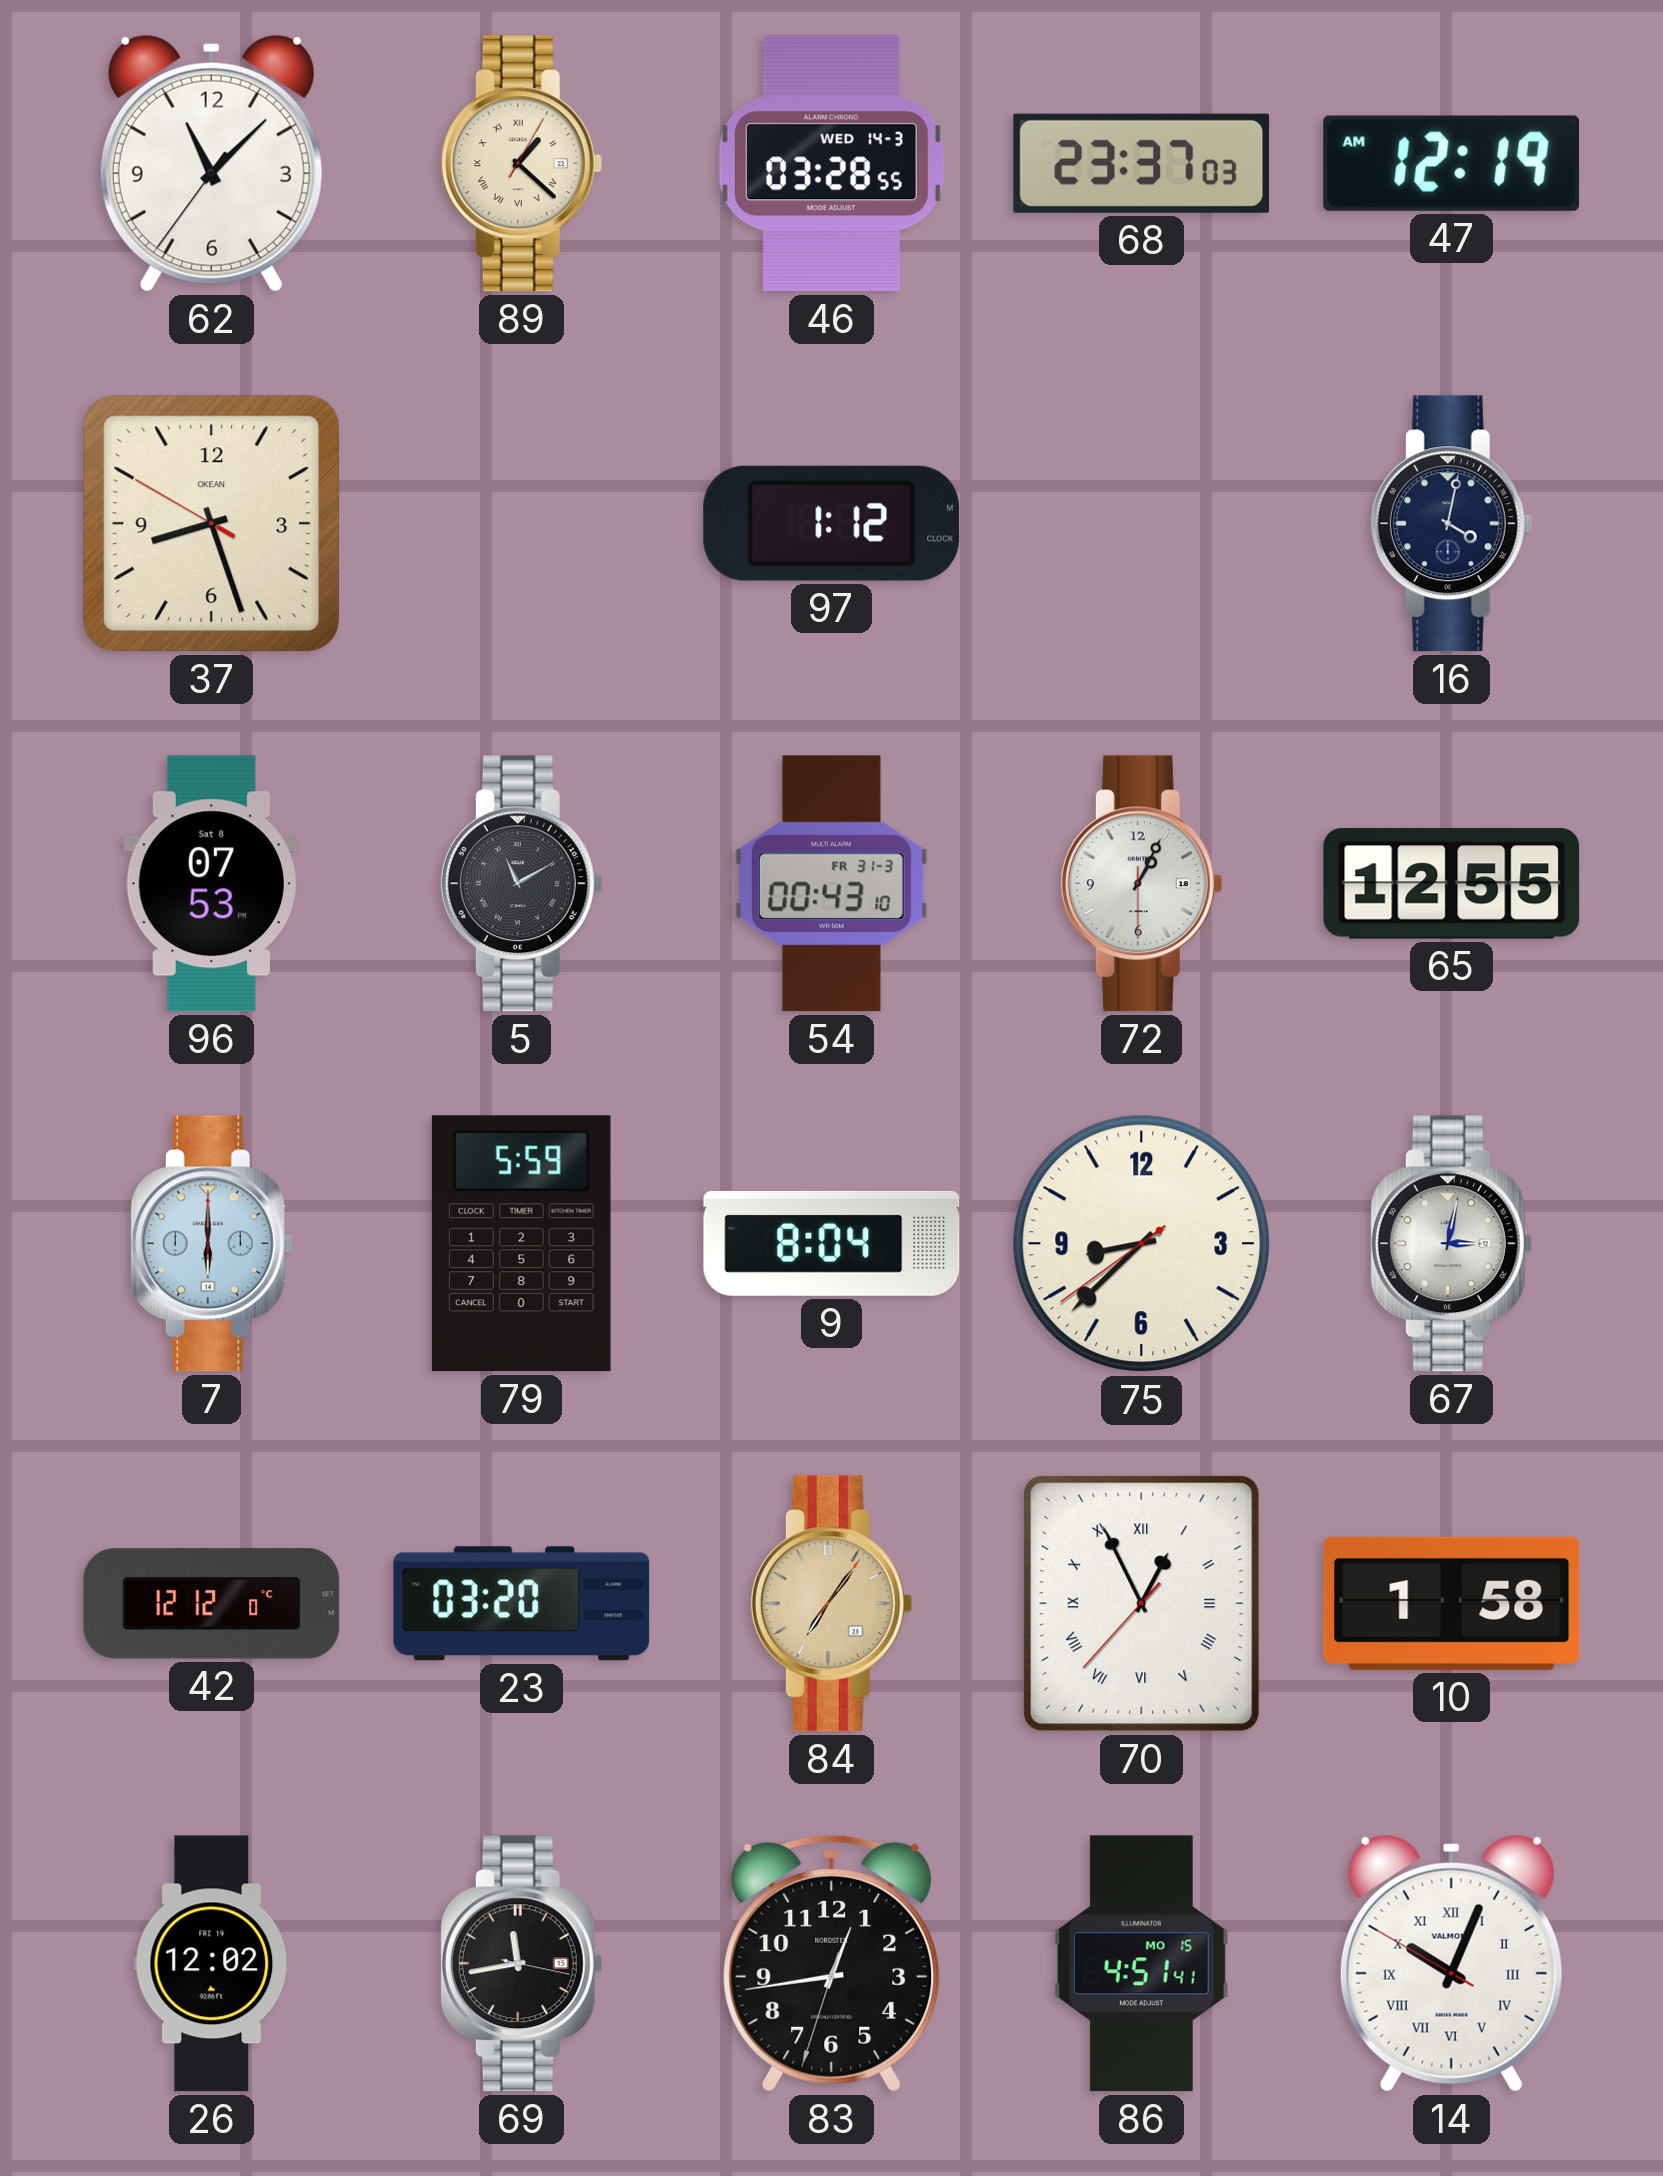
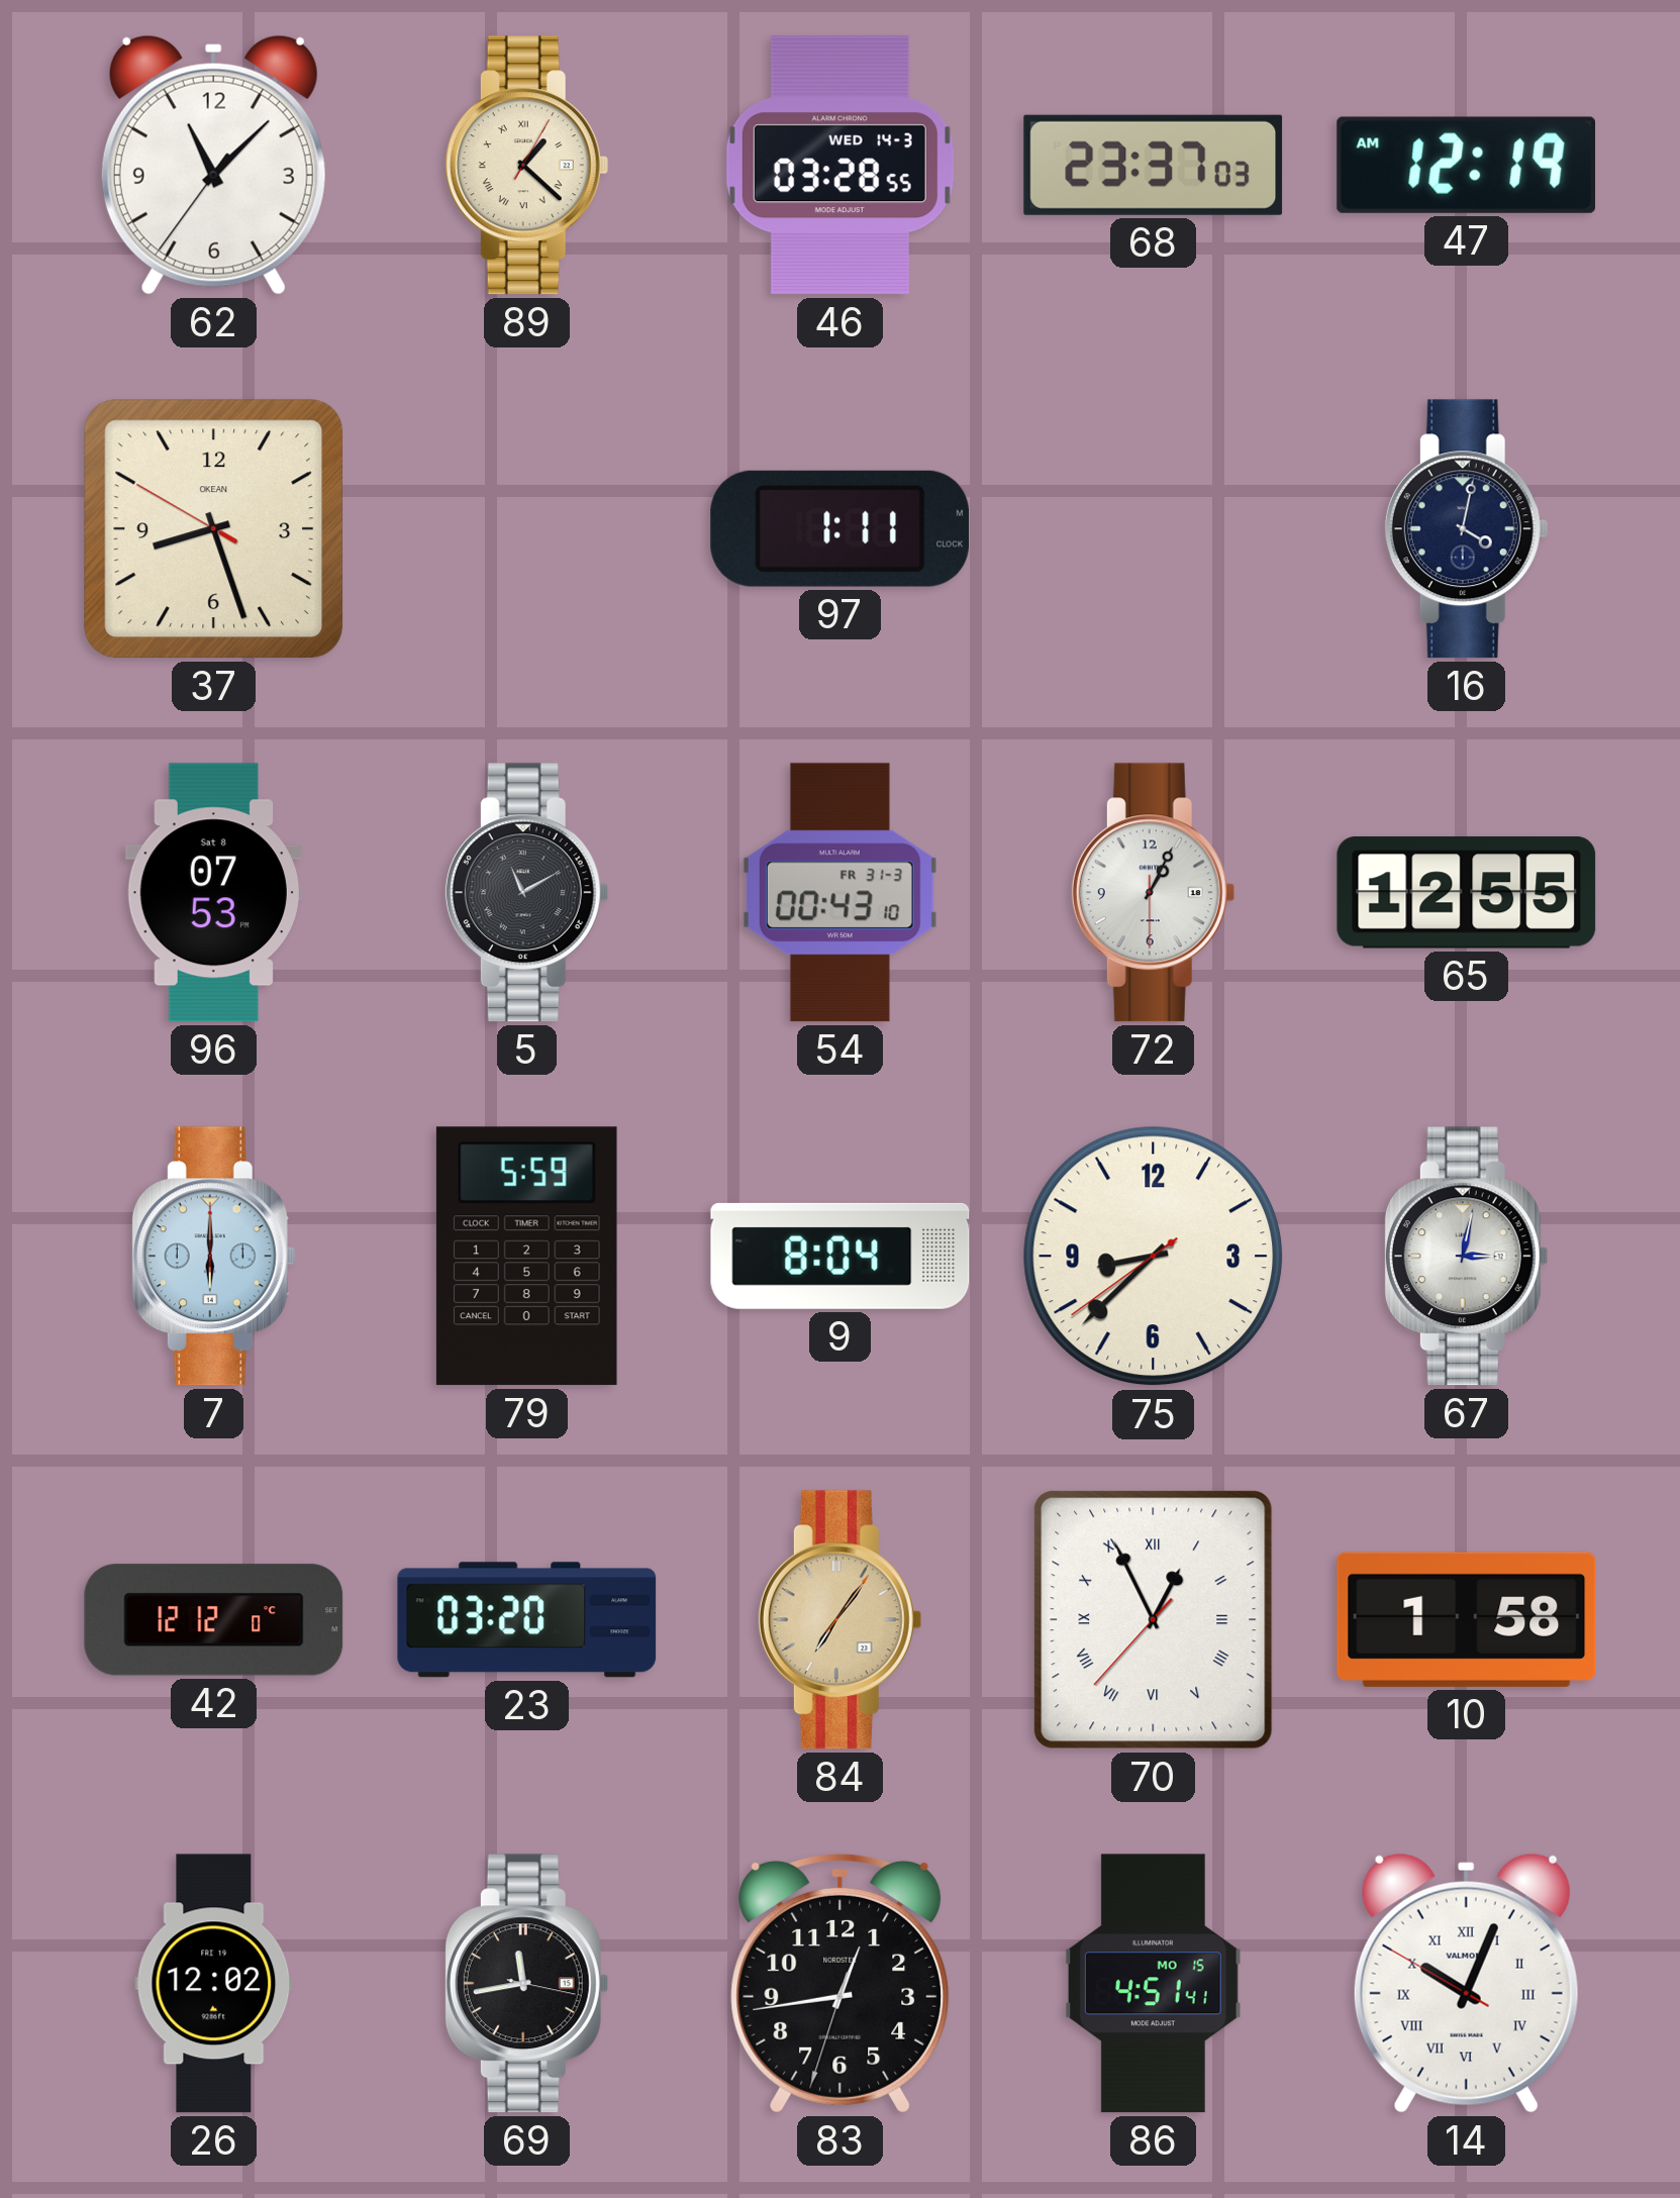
97: 1:12 -> 1:11
